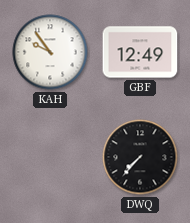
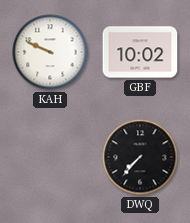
KAH: 9:54 -> 9:49
GBF: 12:49 -> 10:02
